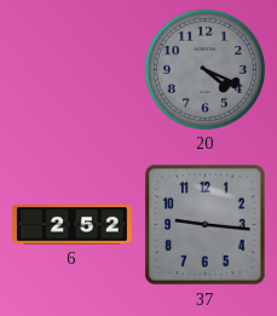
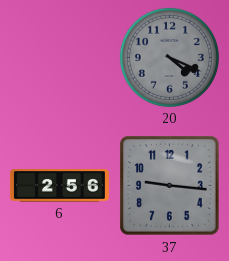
6: 2:52 -> 2:56
